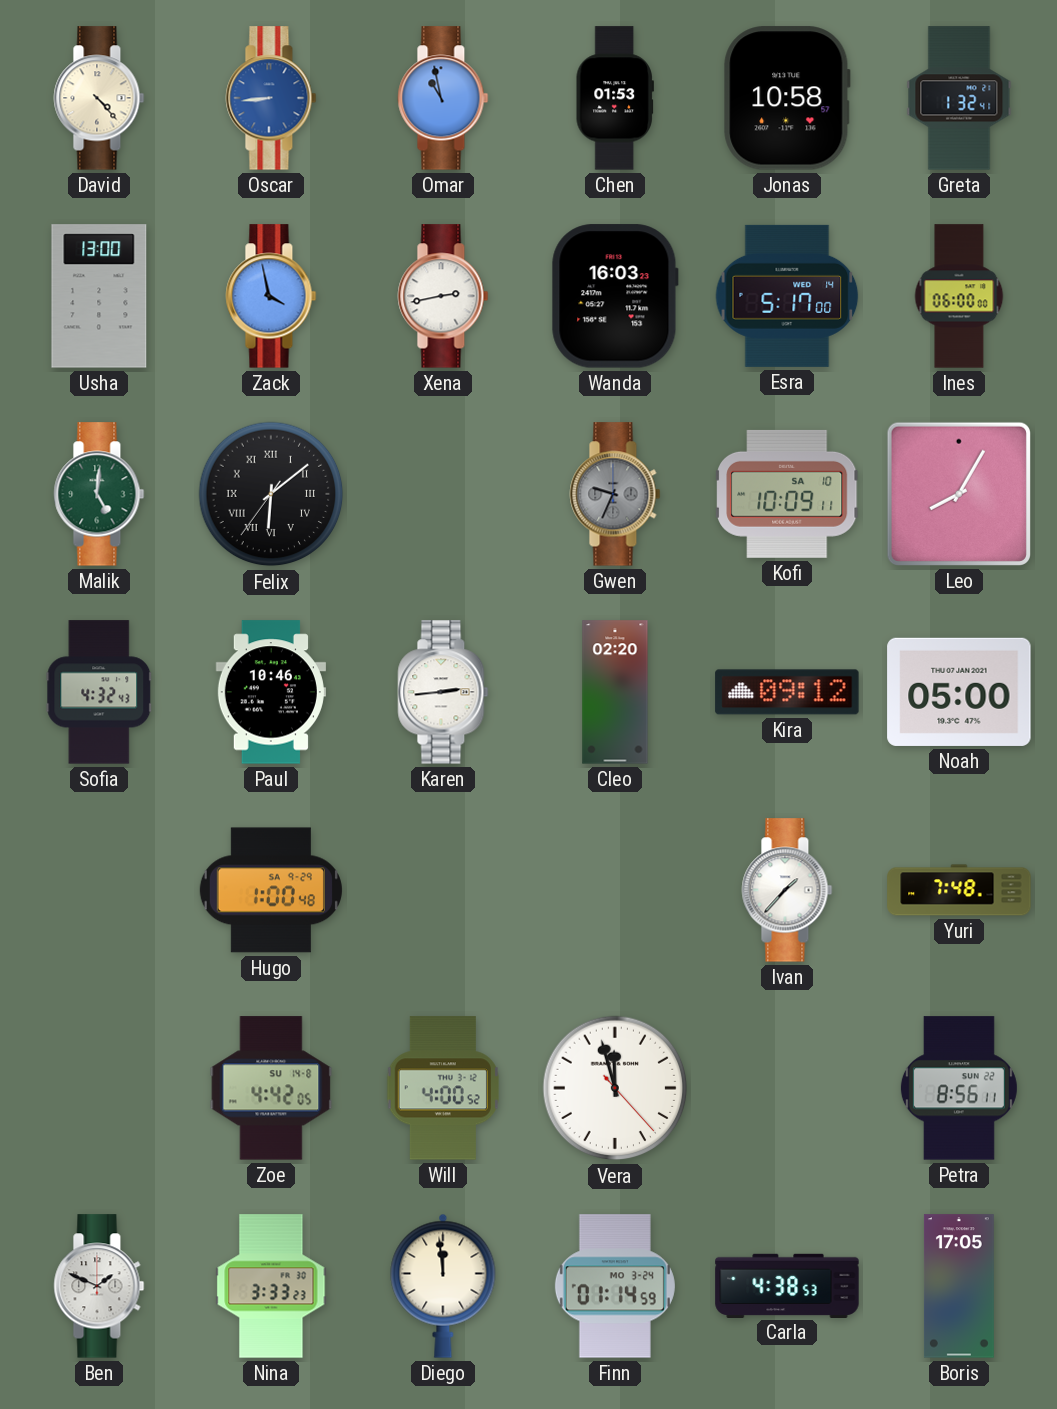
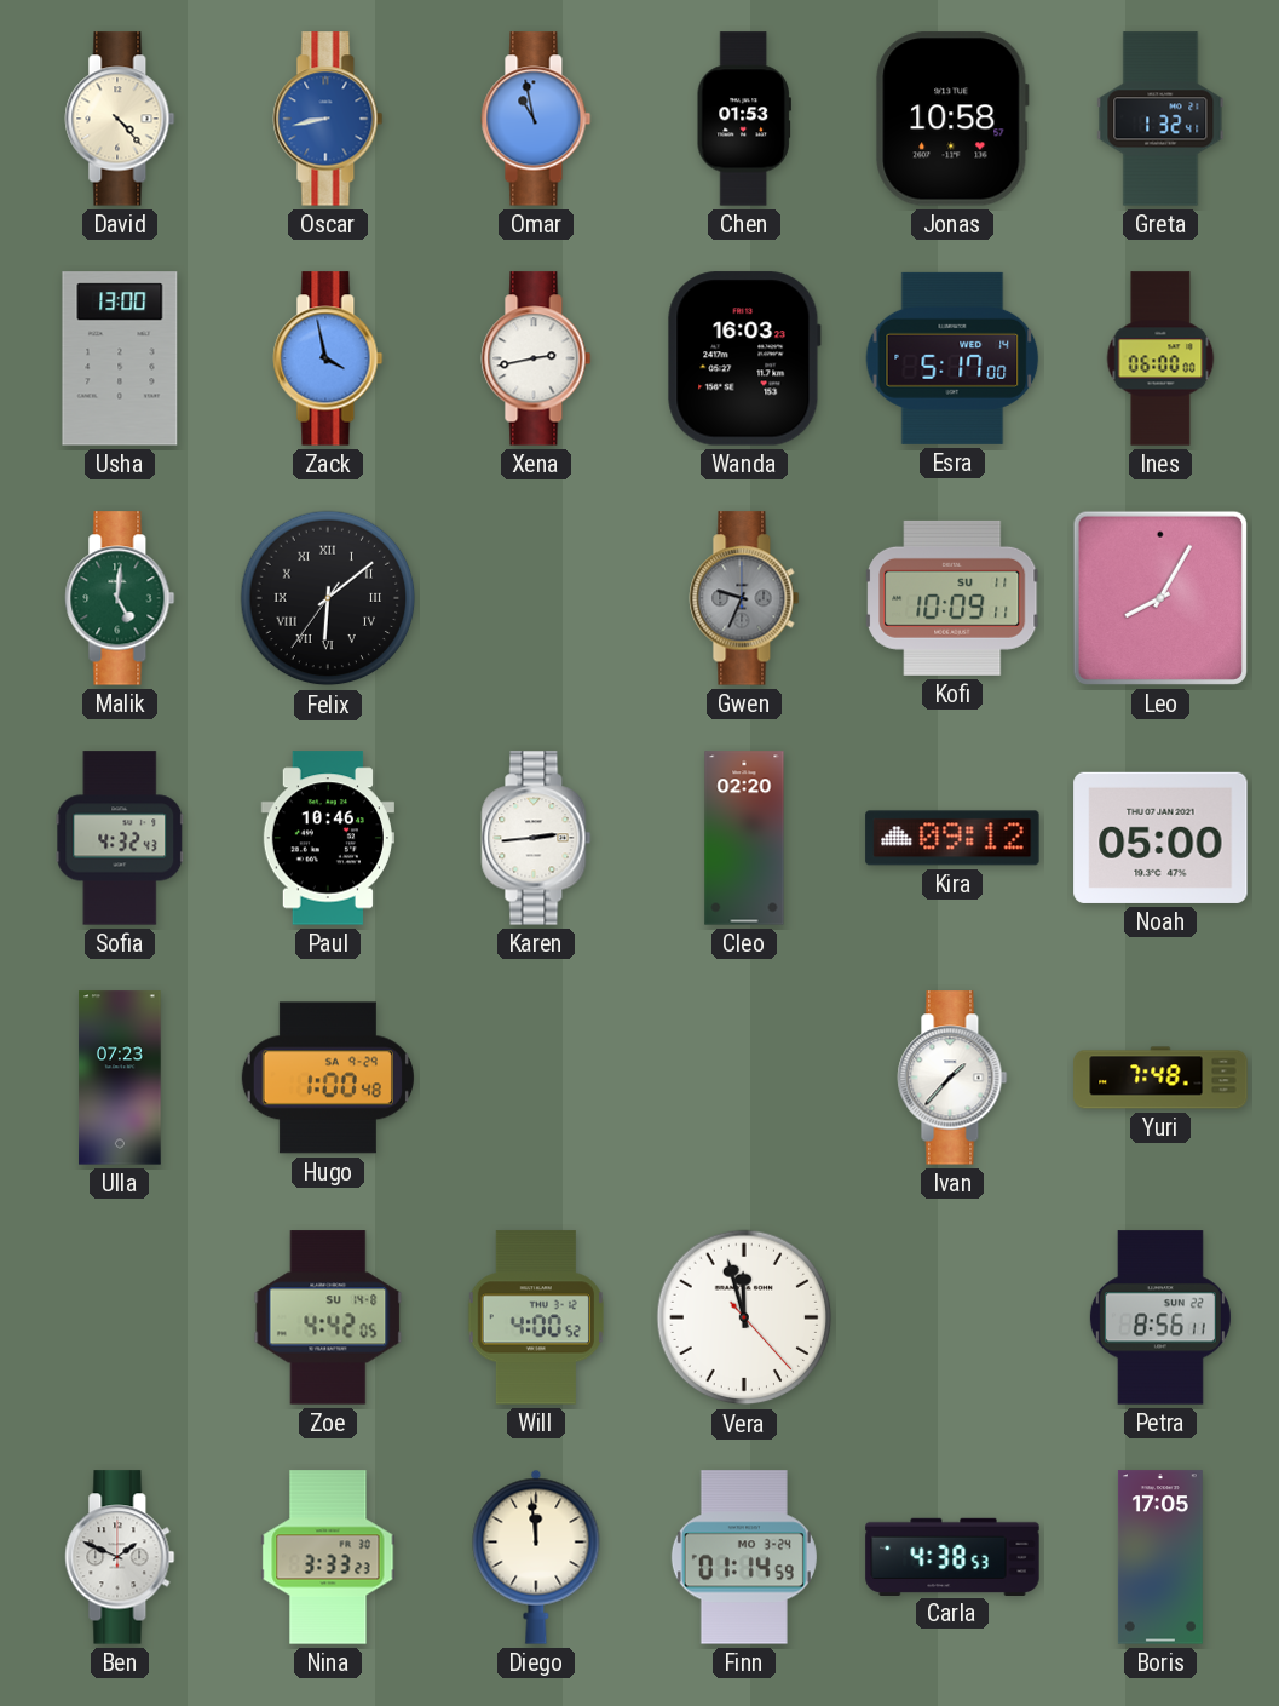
Oscar: 8:44 -> 8:43
Kofi date: SA 10 -> SU 11
Ulla: none -> 07:23
